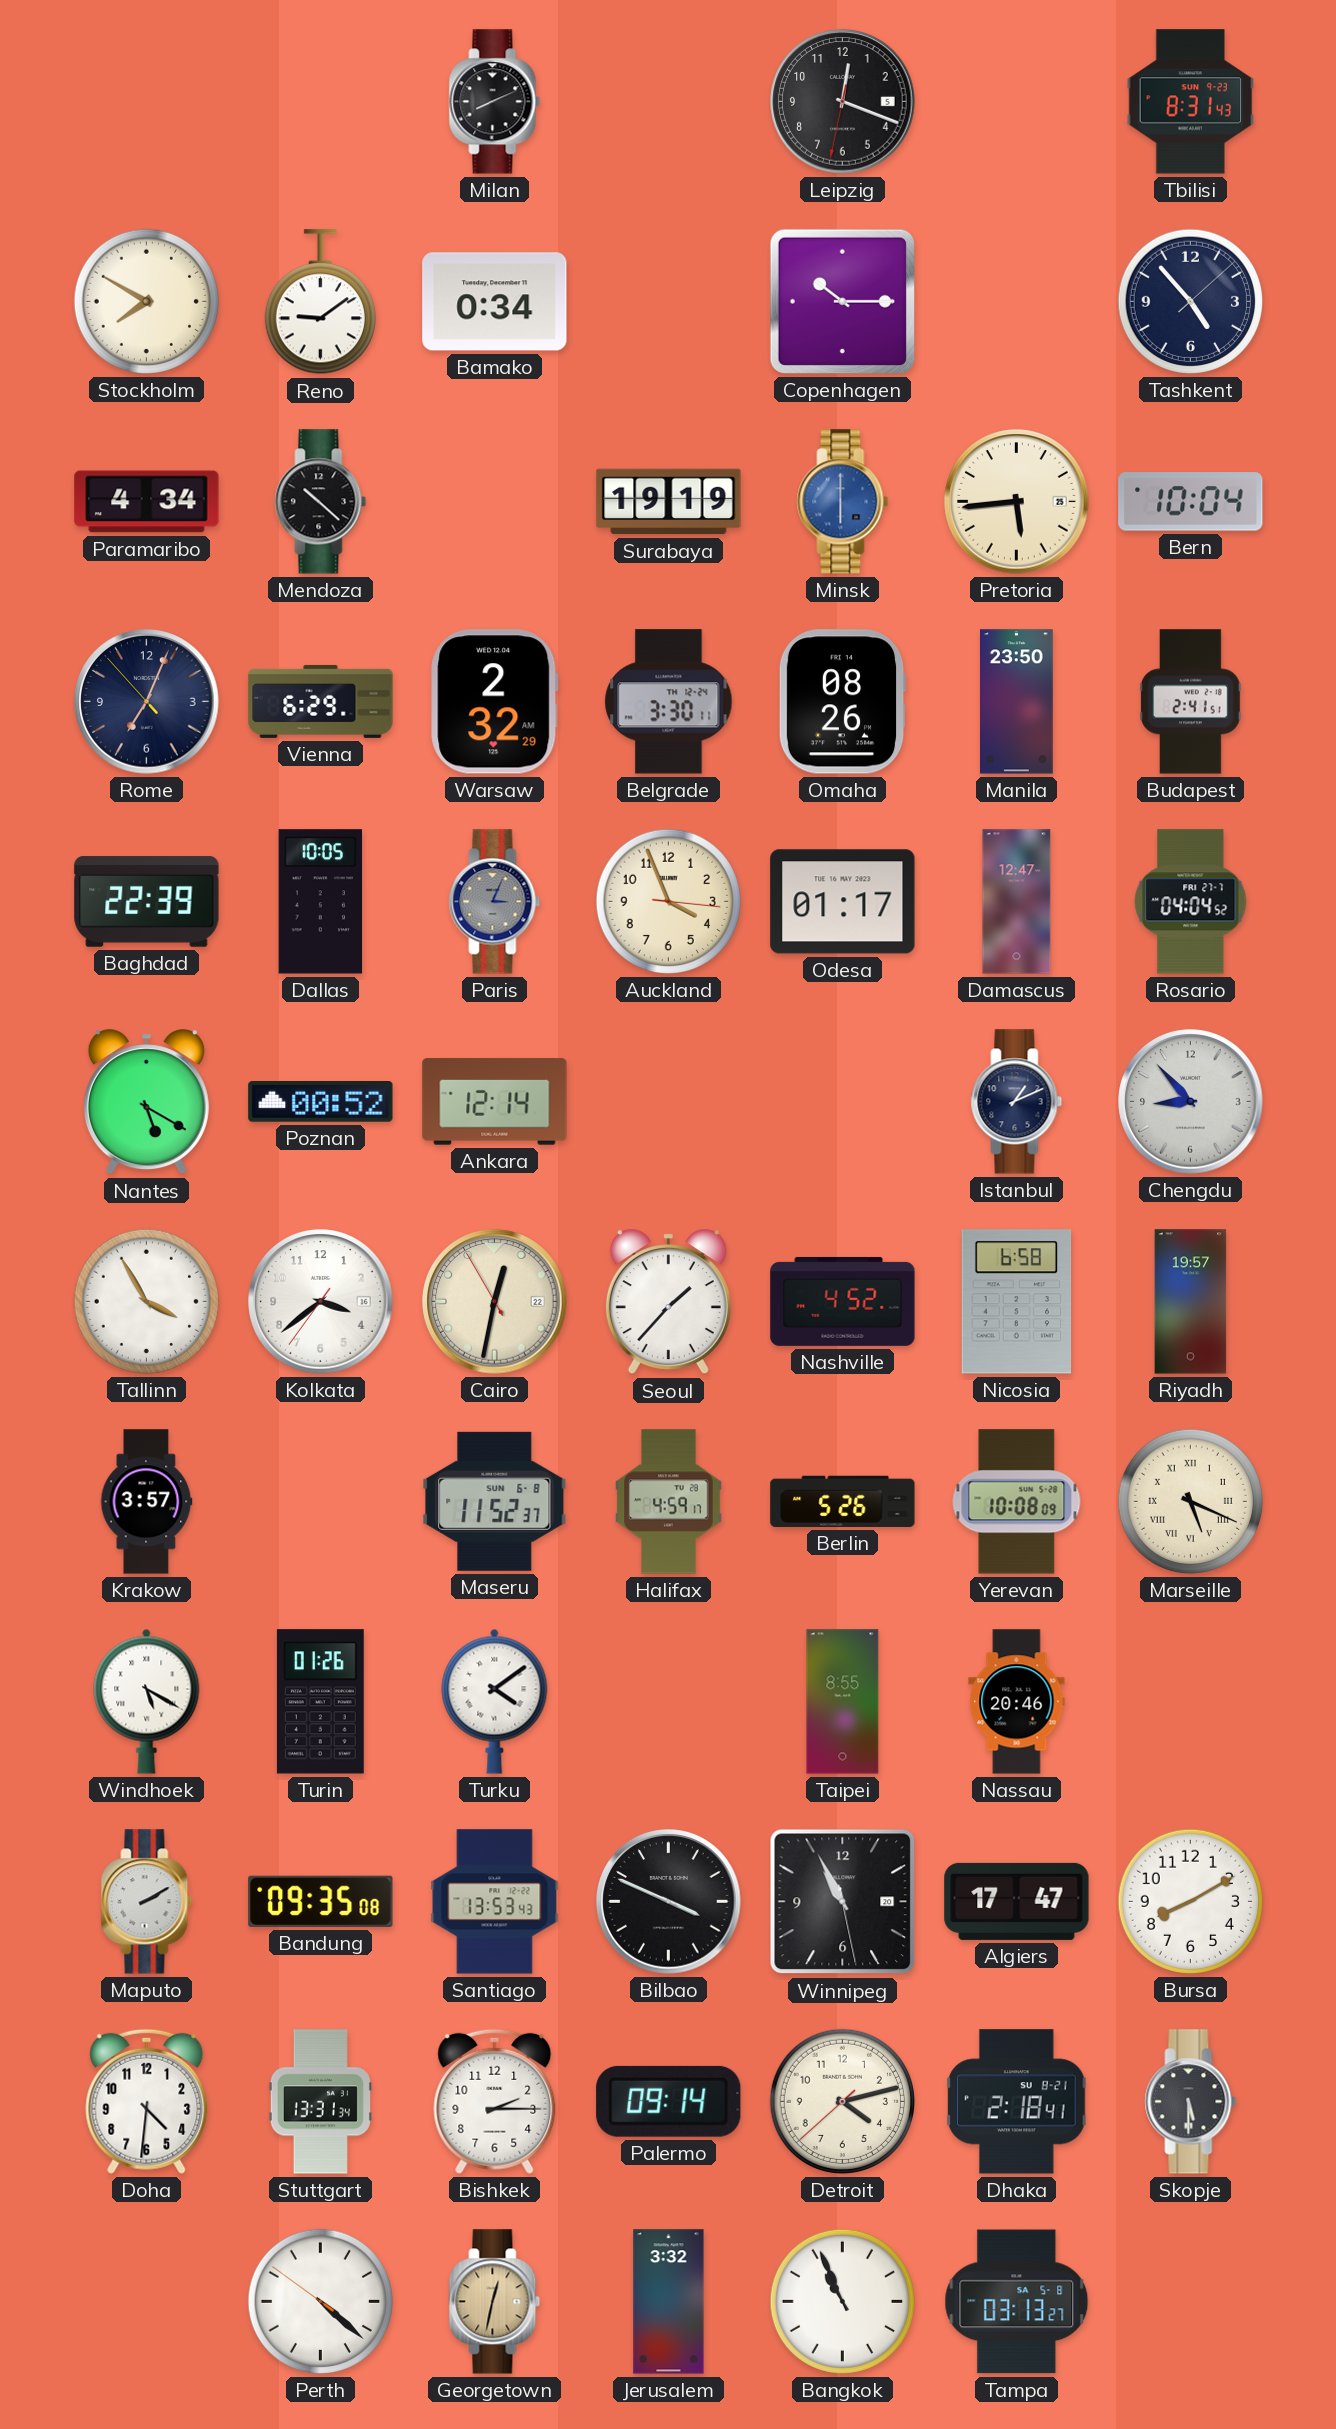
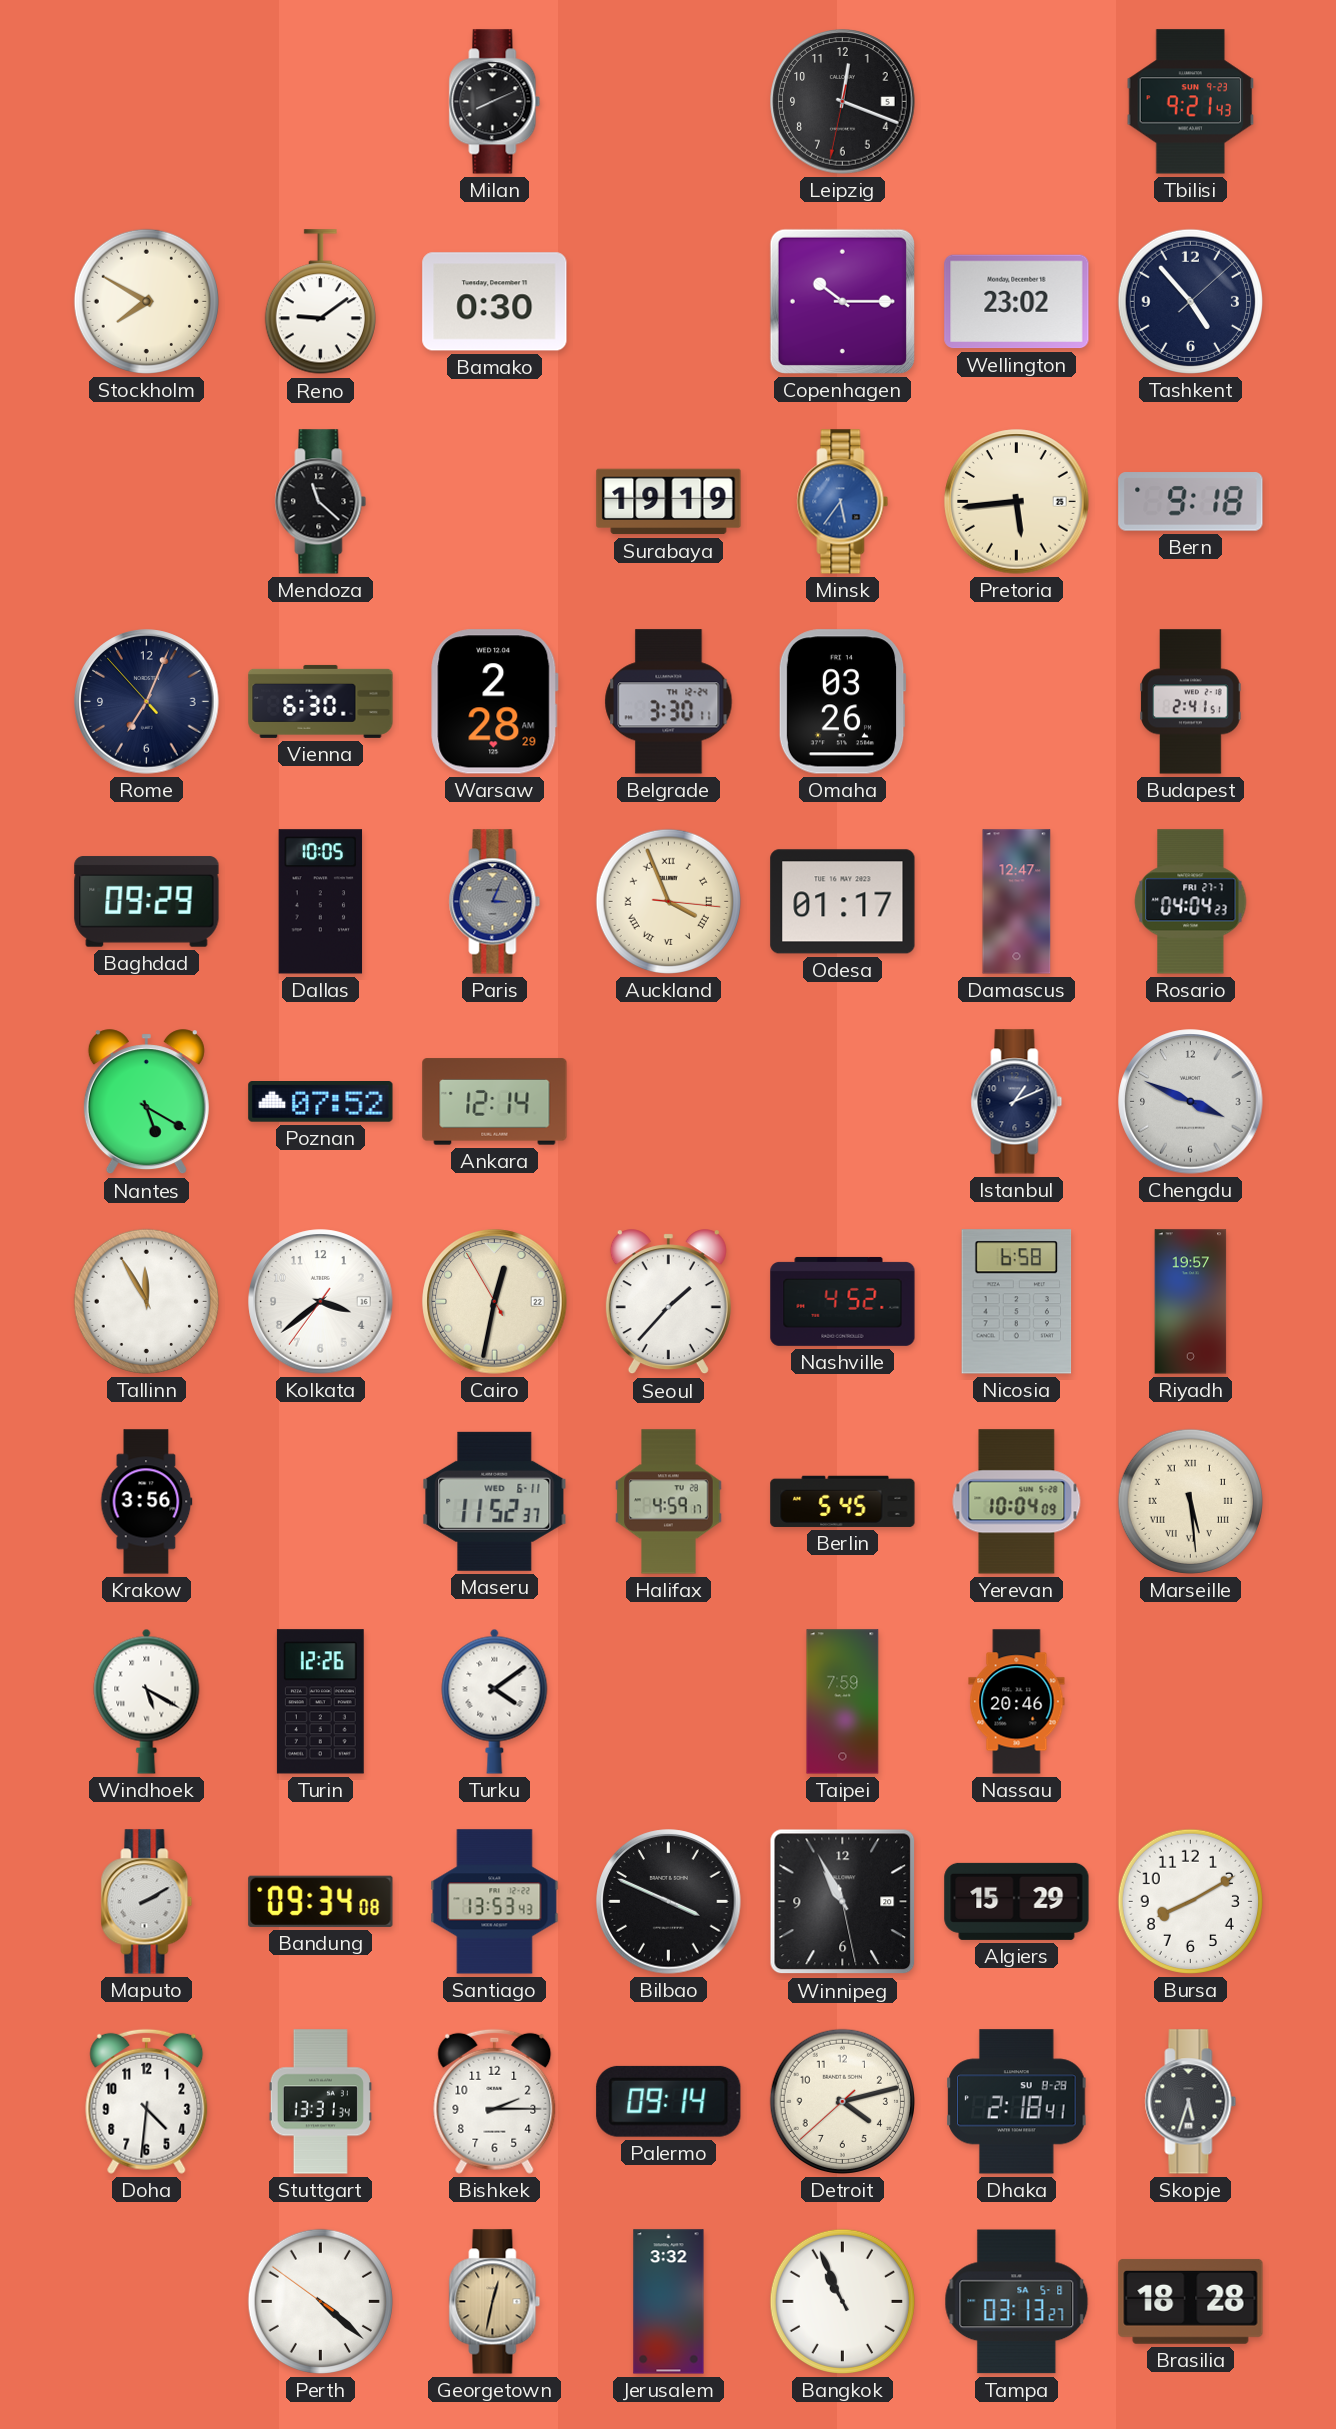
Tbilisi: 8:31 -> 9:21
Bamako: 0:34 -> 0:30
Wellington: none -> 23:02
Paramaribo: 4:34 -> none
Mendoza: 10:22 -> 11:22
Minsk: 6:00 -> 5:36
Bern: 10:04 -> 9:18
Vienna: 6:29 -> 6:30
Warsaw: 2:32 -> 2:28
Omaha: 08:26 -> 03:26
Manila: 23:50 -> none
Baghdad: 22:39 -> 09:29
Auckland numerals: Arabic -> Roman
Rosario: 04:04:52 -> 04:04:23
Poznan: 00:52 -> 07:52
Chengdu: 8:53 -> 3:49
Tallinn: 3:55 -> 11:55
Krakow: 3:57 -> 3:56
Maseru date: SUN 6-8 -> WED 6-11
Berlin: 5:26 -> 5:45
Yerevan: 10:08 -> 10:04
Marseille: 5:19 -> 5:29
Turin: 01:26 -> 12:26
Taipei: 8:55 -> 7:59
Bandung: 09:35 -> 09:34
Algiers: 17:47 -> 15:29
Dhaka date: SU 8-21 -> SU 8-28
Skopje: 5:30 -> 5:33
Brasilia: none -> 18:28
